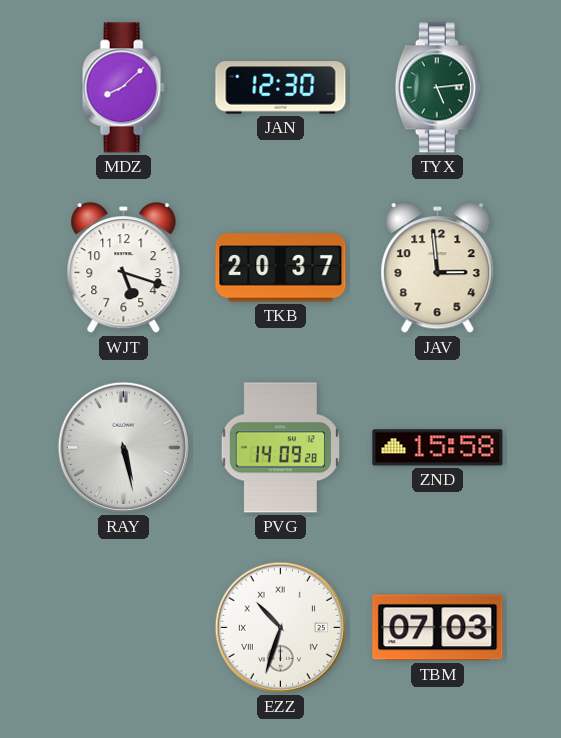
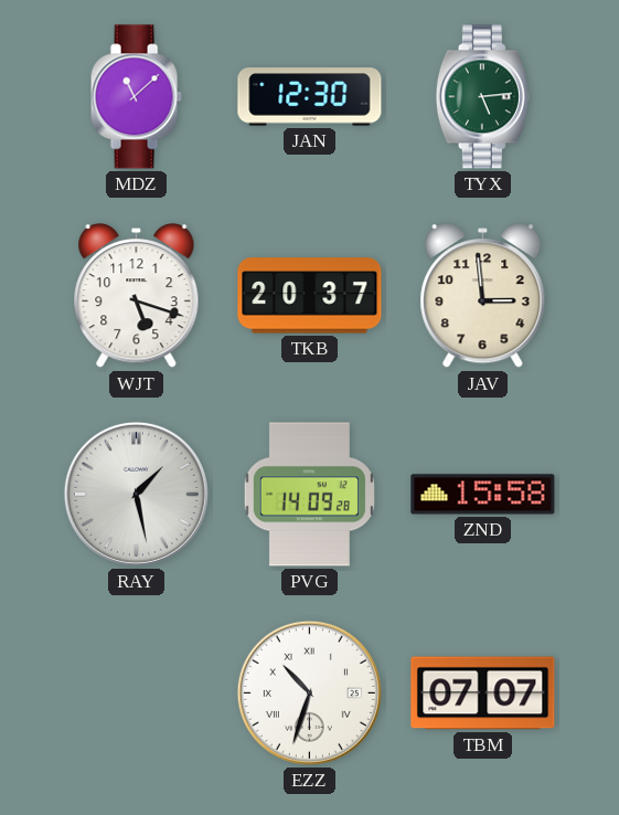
MDZ: 8:08 -> 11:08
RAY: 5:28 -> 1:28
TBM: 07:03 -> 07:07
